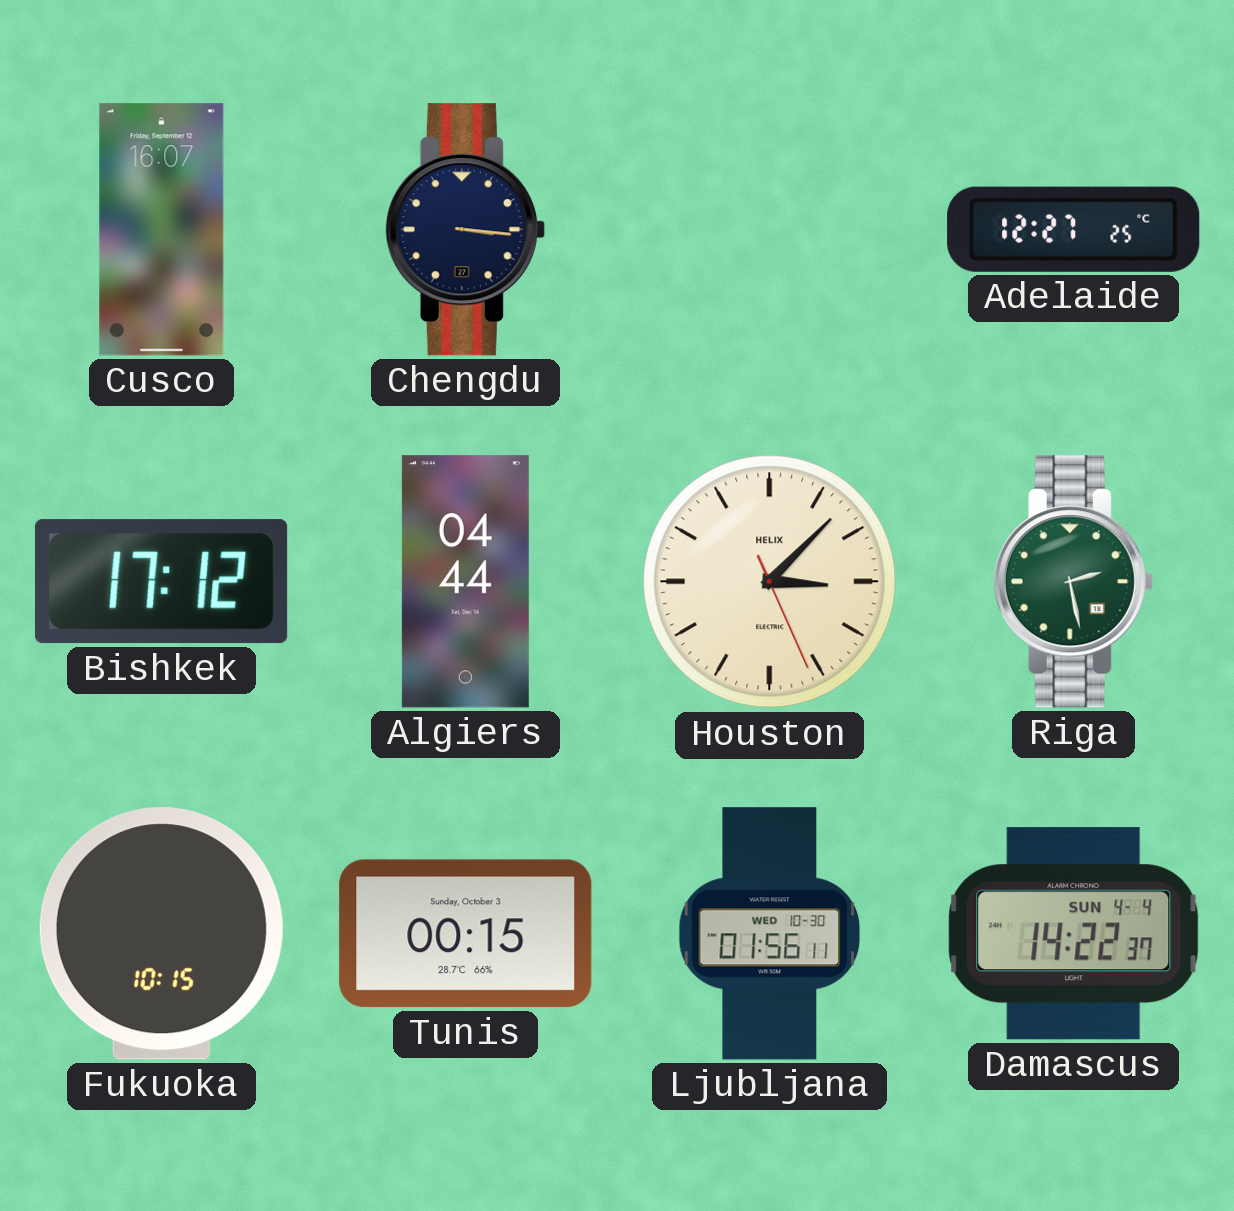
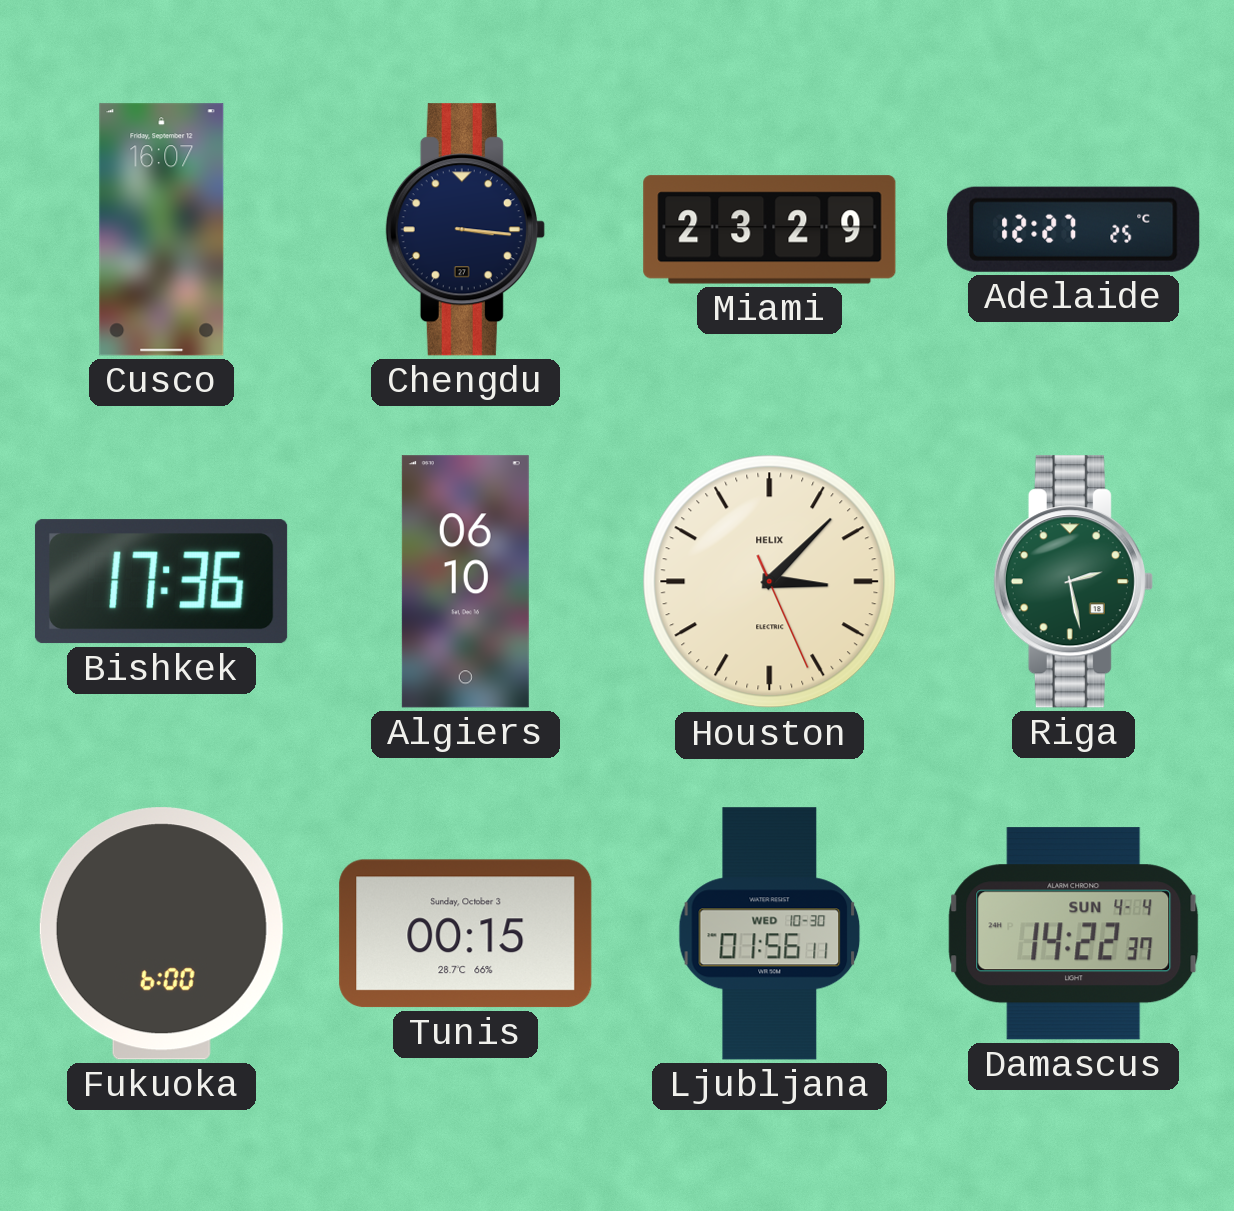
Miami: none -> 23:29
Bishkek: 17:12 -> 17:36
Algiers: 04:44 -> 06:10
Fukuoka: 10:15 -> 6:00
